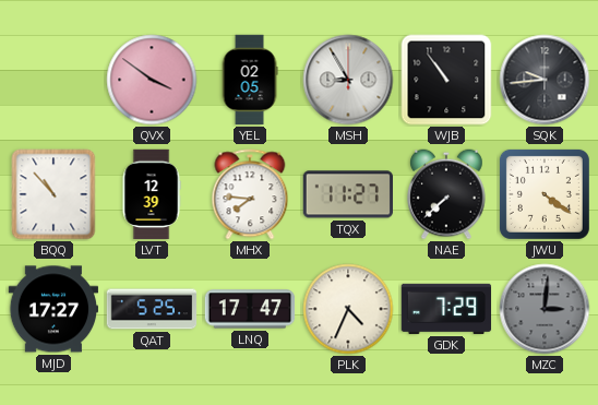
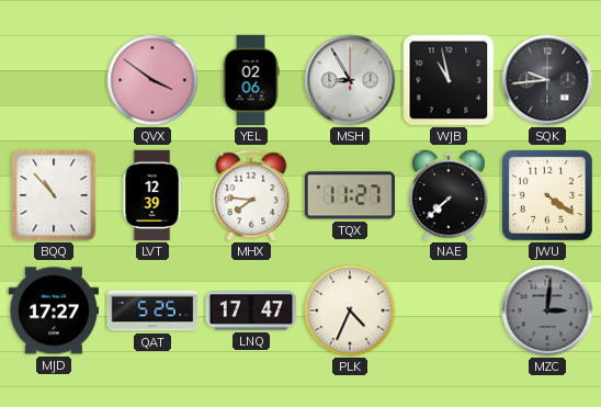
YEL: 02:05 -> 02:06
WJB: 10:54 -> 10:58
GDK: 7:29 -> none
